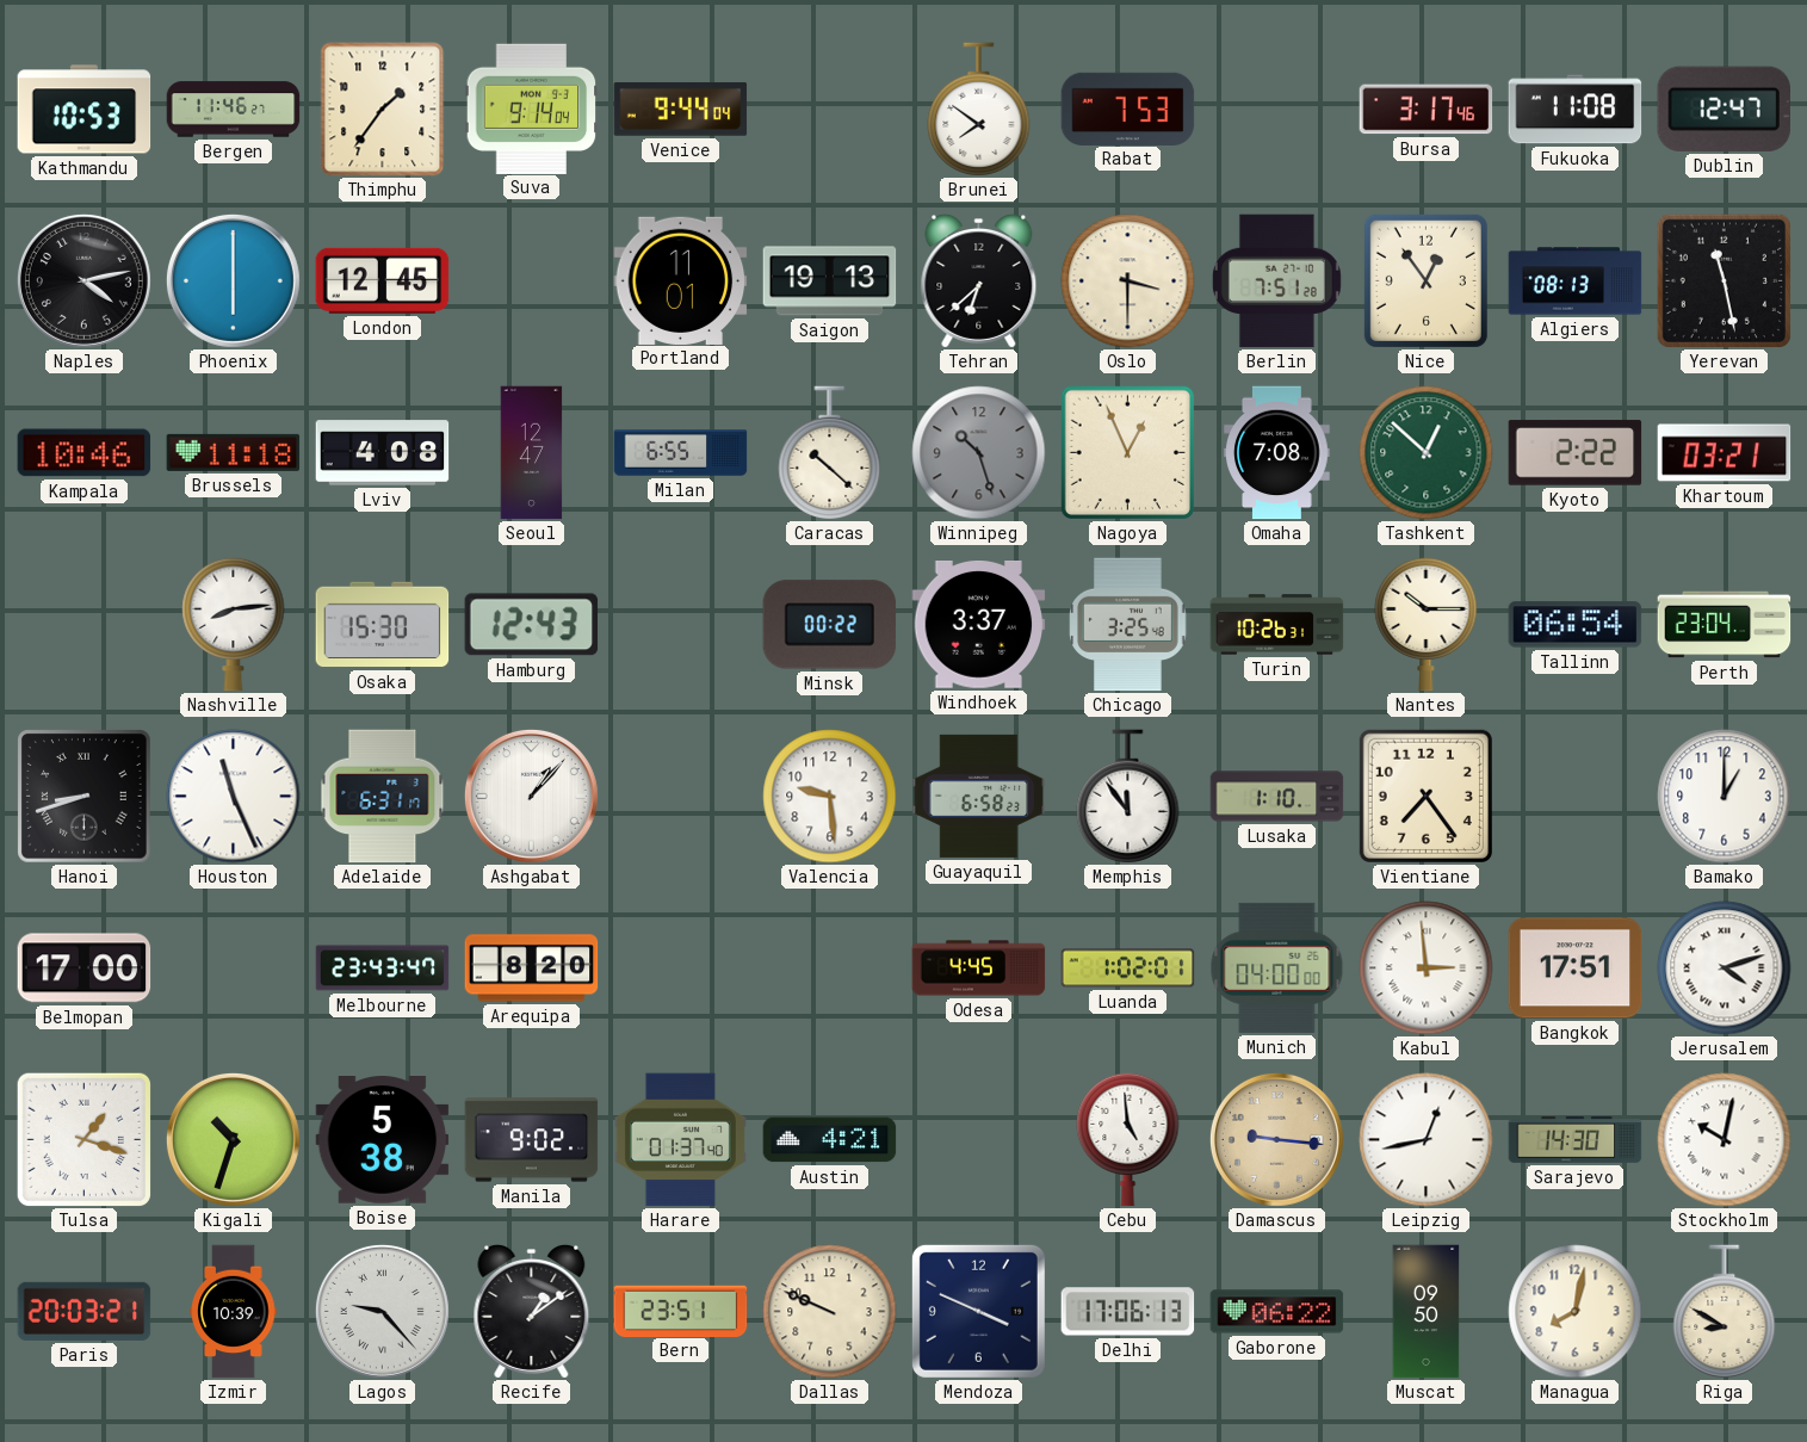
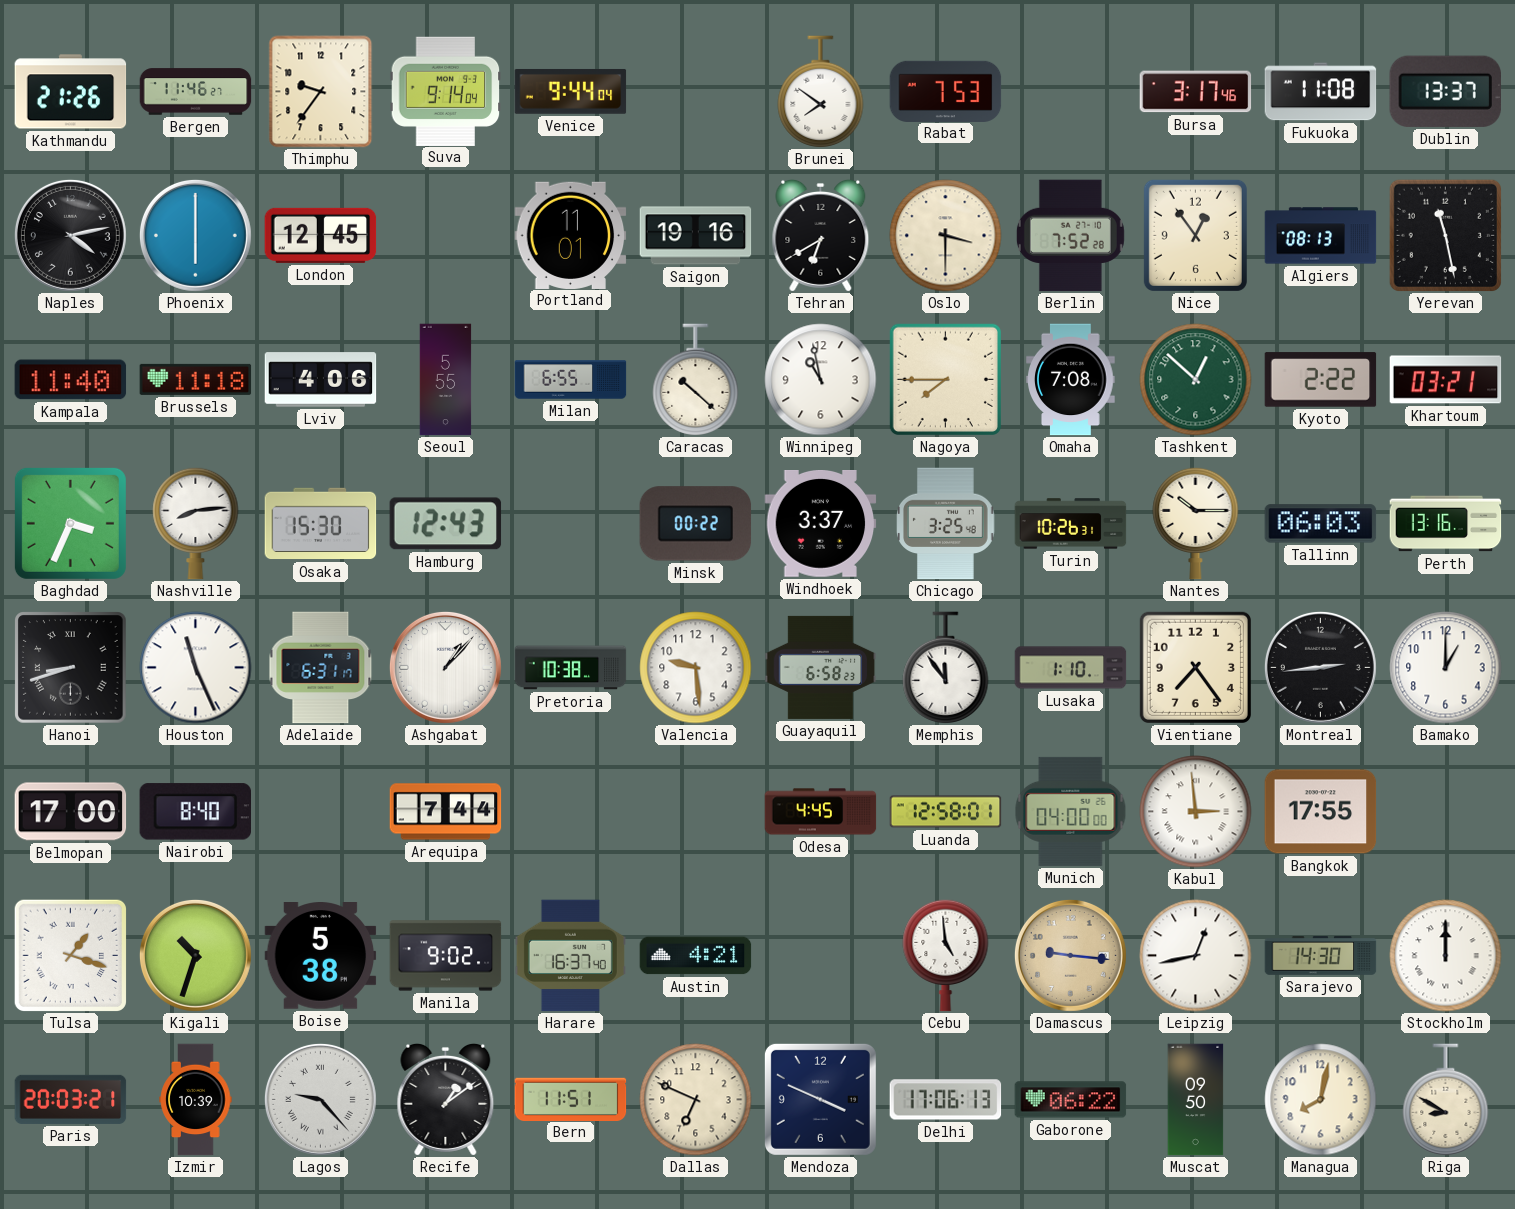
Kathmandu: 10:53 -> 21:26
Thimphu: 1:36 -> 9:36
Dublin: 12:47 -> 13:37
Saigon: 19:13 -> 19:16
Tehran: 6:38 -> 6:40
Berlin: 7:51 -> 7:52
Kampala: 10:46 -> 11:40
Lviv: 4:08 -> 4:06
Seoul: 12:47 -> 5:55
Winnipeg: 10:27 -> 10:58
Winnipeg dial: grey -> white
Nagoya: 12:56 -> 7:45
Baghdad: none -> 3:34
Tallinn: 06:54 -> 06:03
Perth: 23:04 -> 13:16
Pretoria: none -> 10:38
Montreal: none -> 2:44
Nairobi: none -> 8:40
Melbourne: 23:43 -> none
Arequipa: 8:20 -> 7:44
Luanda: 1:02 -> 12:58
Bangkok: 17:51 -> 17:55
Jerusalem: 4:12 -> none
Harare: 01:37 -> 16:37
Stockholm: 10:02 -> 12:00
Bern: 23:51 -> 11:51
Dallas: 9:49 -> 6:49
